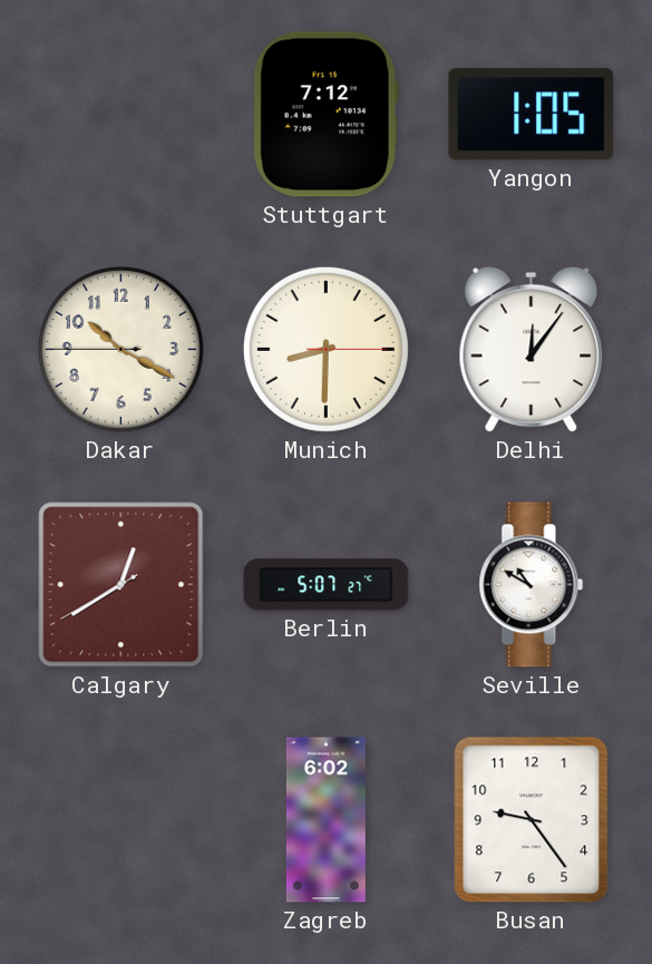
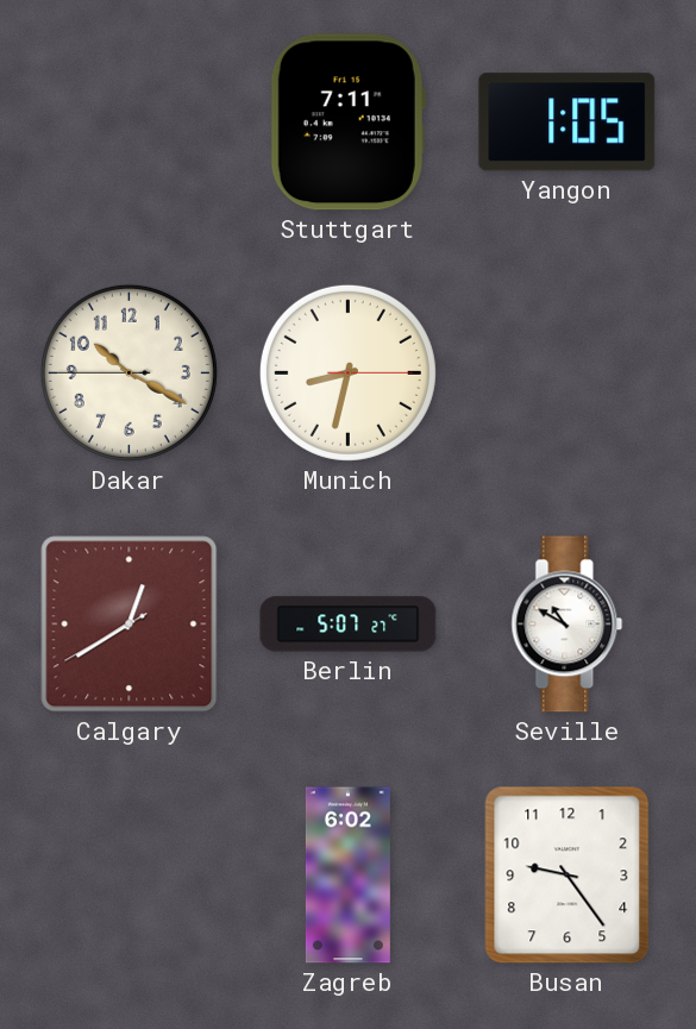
Stuttgart: 7:12 -> 7:11
Munich: 8:30 -> 8:32
Delhi: 12:06 -> none
